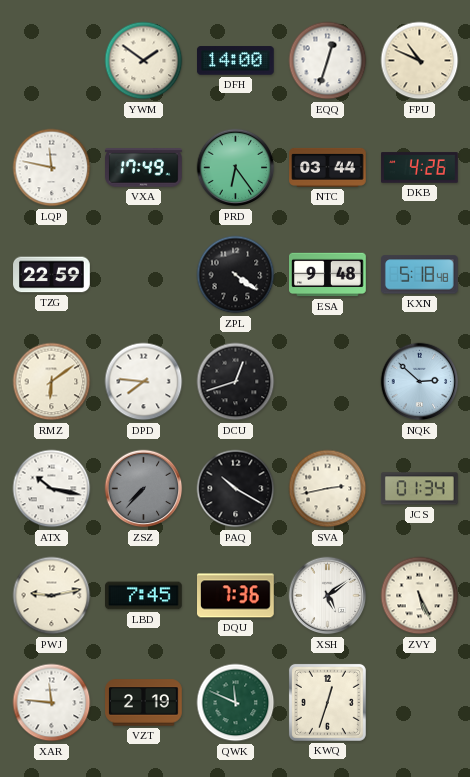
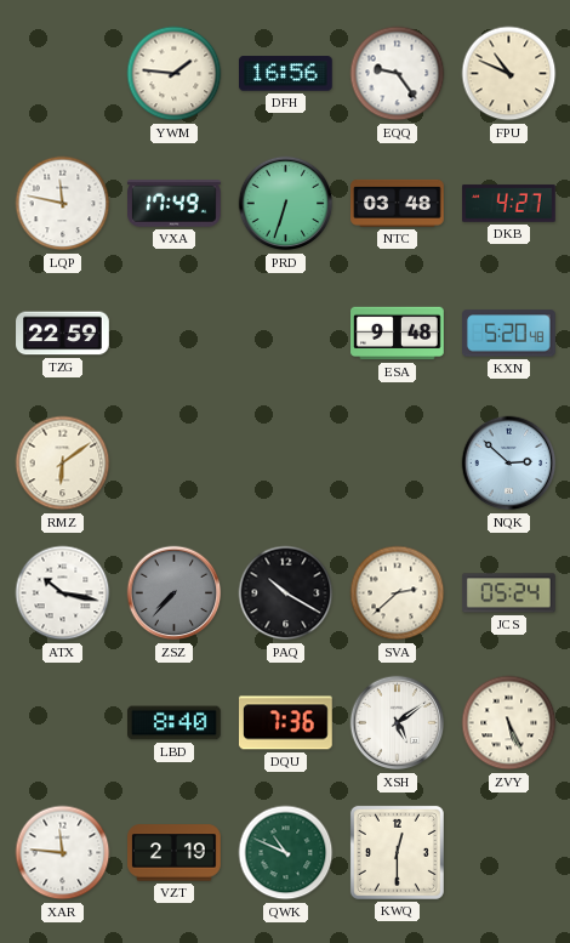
YWM: 1:51 -> 1:46
DFH: 14:00 -> 16:56
EQQ: 12:33 -> 9:24
PRD: 6:24 -> 6:33
NTC: 03:44 -> 03:48
DKB: 4:26 -> 4:27
ZPL: 4:21 -> none
KXN: 5:18 -> 5:20
DPD: 7:46 -> none
DCU: 12:42 -> none
SVA: 2:43 -> 2:38
JCS: 01:34 -> 05:24
PWJ: 9:13 -> none
LBD: 7:45 -> 8:40
QWK: 11:49 -> 10:49
KWQ: 12:33 -> 12:30
